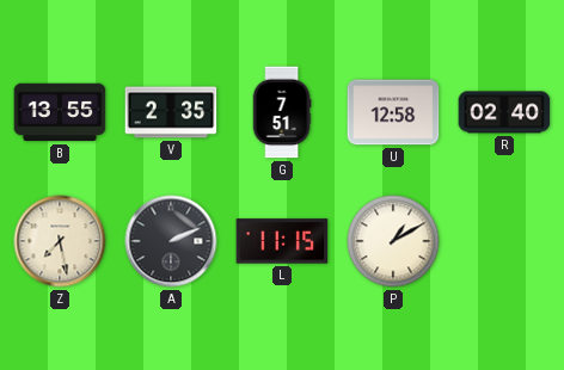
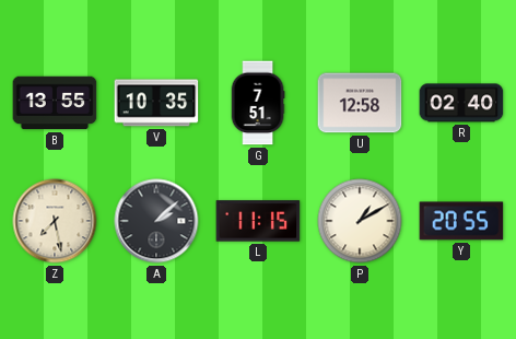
V: 2:35 -> 10:35
A: 2:11 -> 2:08
Y: none -> 20:55
